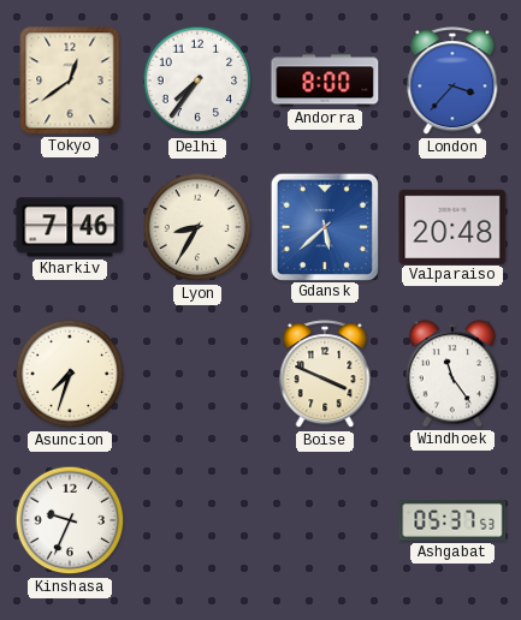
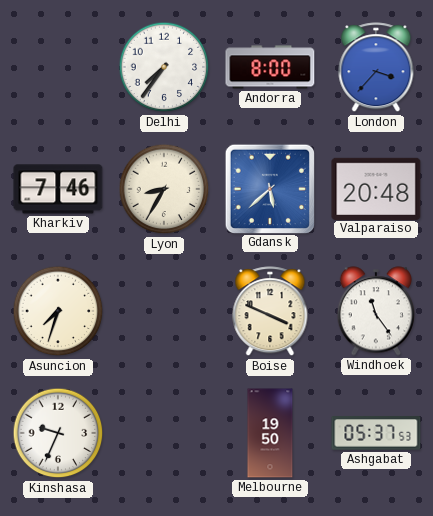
Tokyo: 12:39 -> none
Melbourne: none -> 19:50
